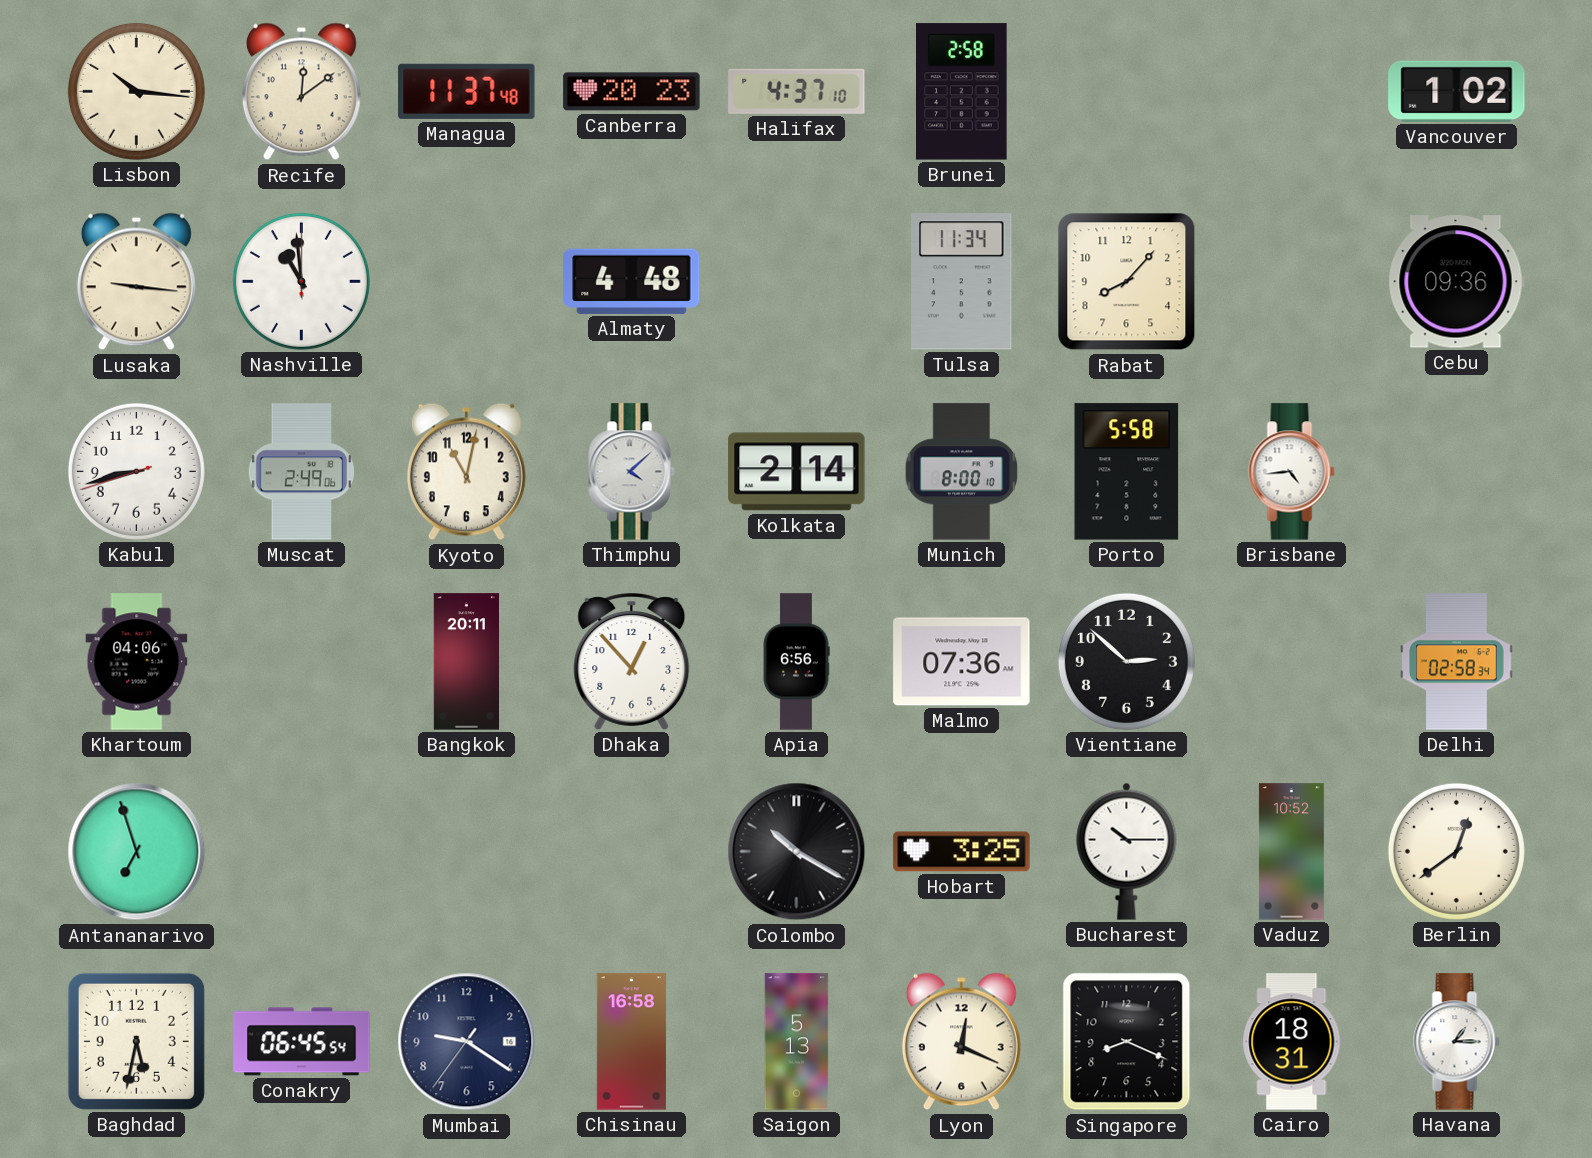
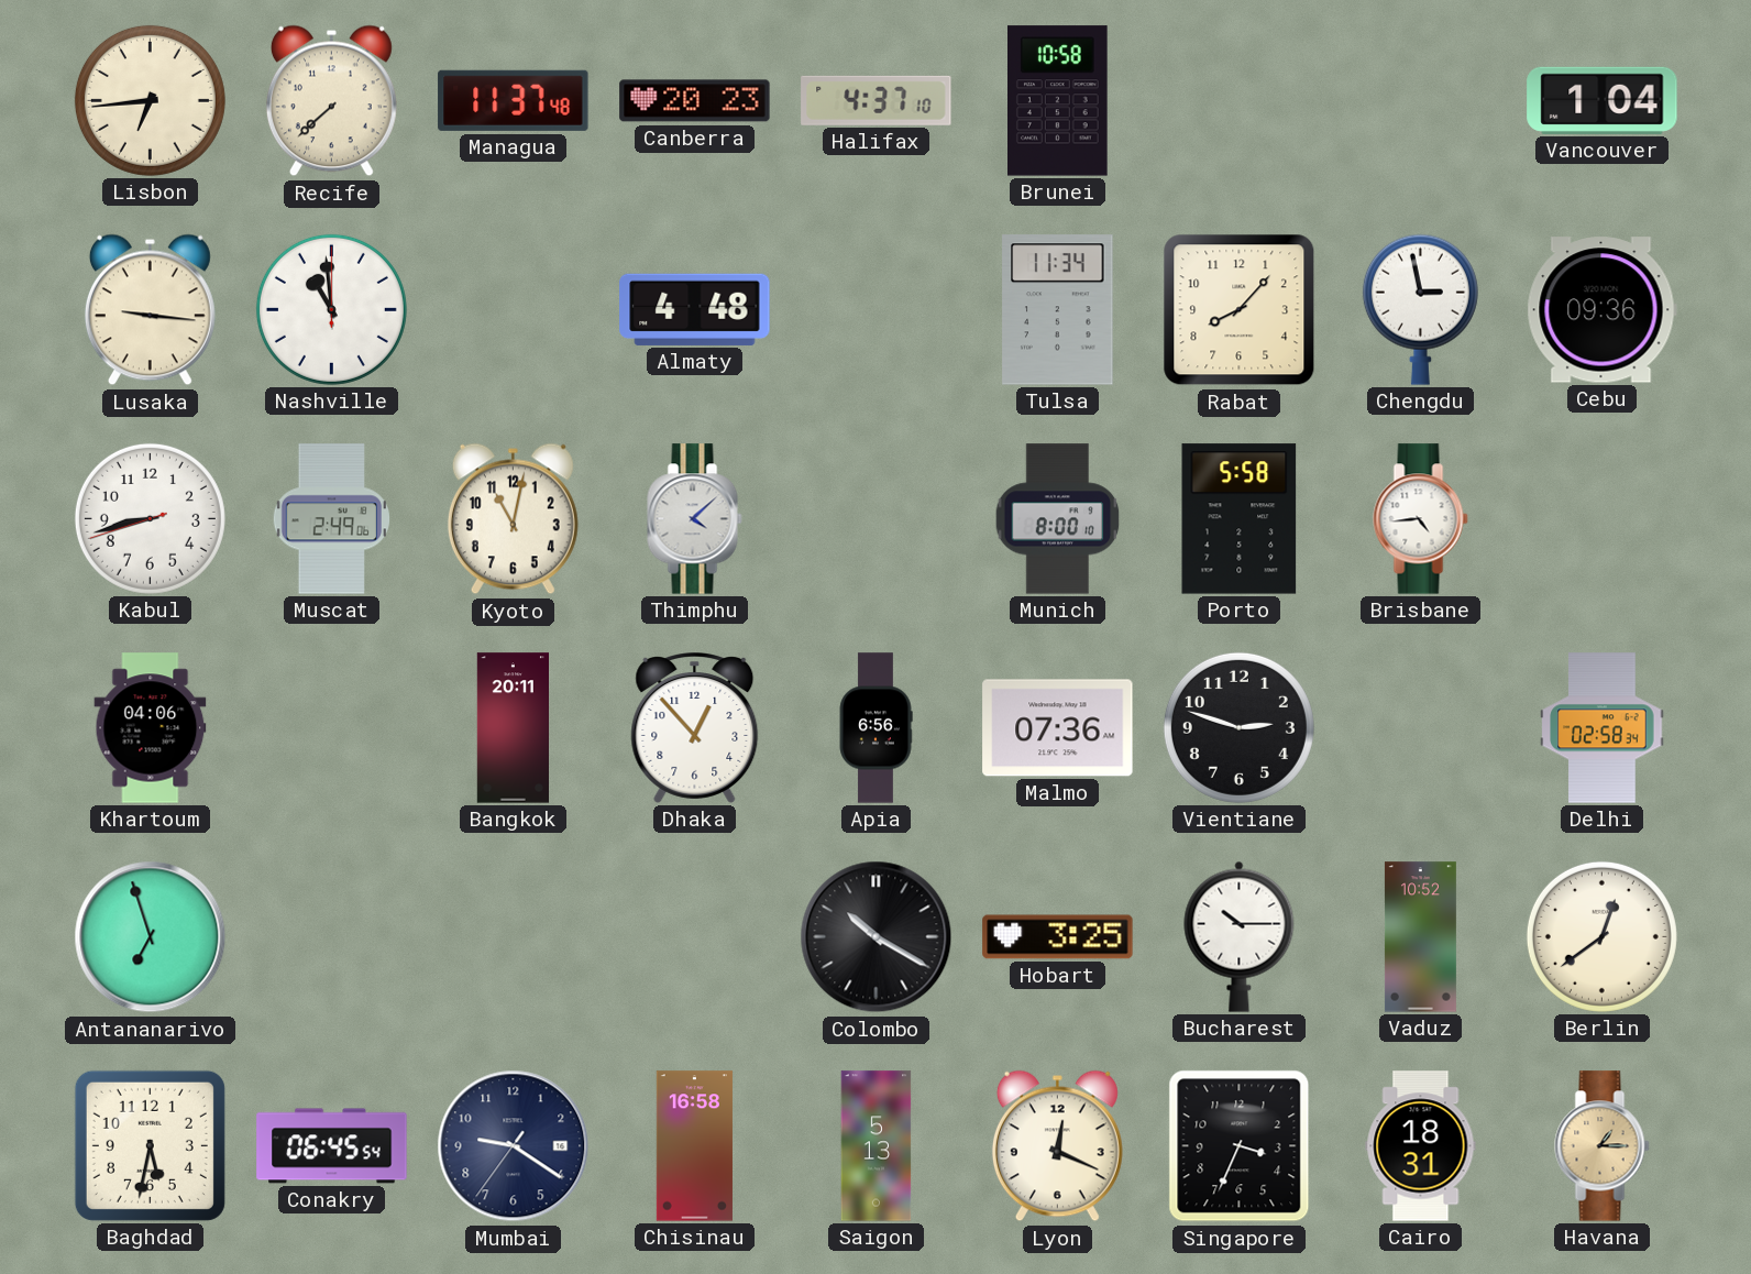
Lisbon: 10:16 -> 6:44
Recife: 12:09 -> 7:38
Brunei: 2:58 -> 10:58
Vancouver: 1:02 -> 1:04
Chengdu: none -> 2:58
Kolkata: 2:14 -> none
Vientiane: 2:52 -> 2:48
Singapore: 8:19 -> 3:34
Havana dial: white -> champagne
